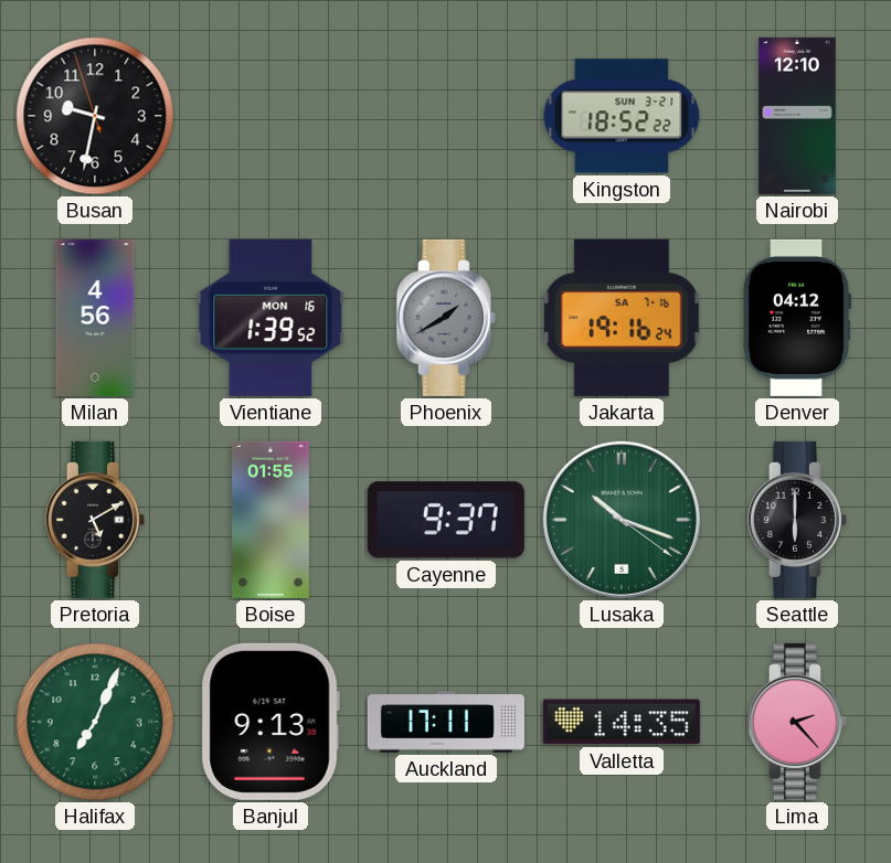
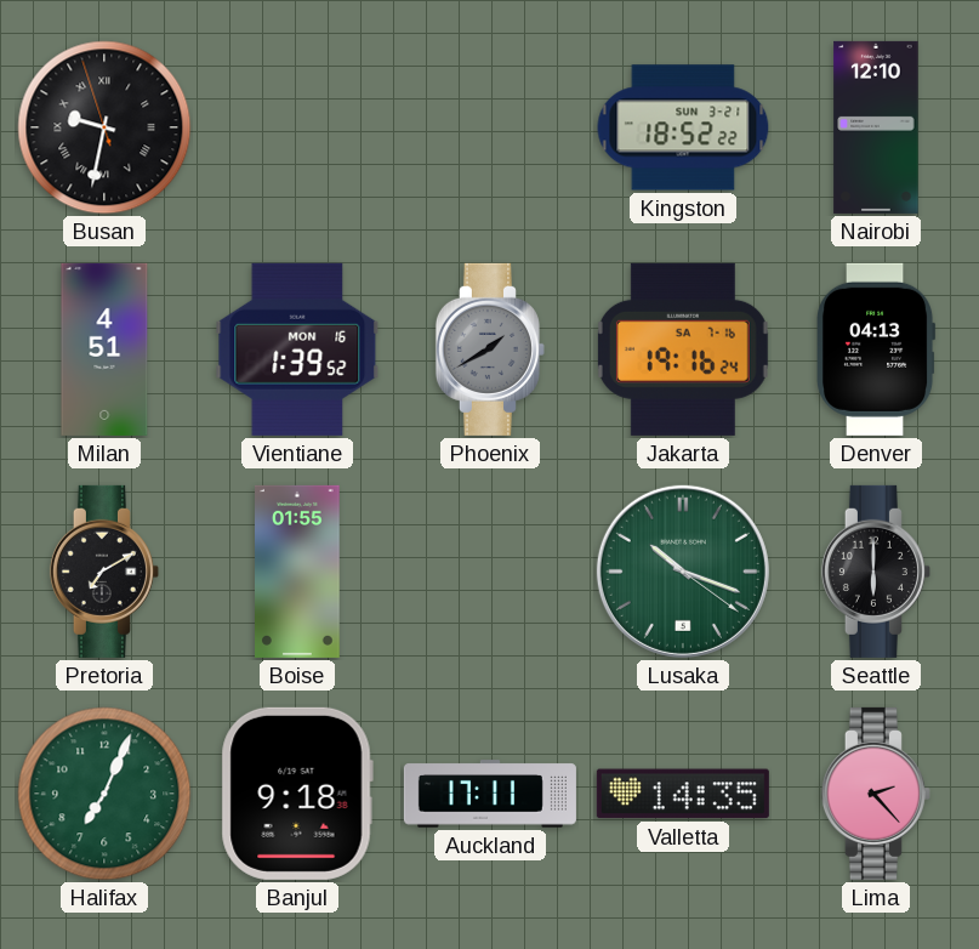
Busan numerals: Arabic -> Roman
Milan: 4:56 -> 4:51
Denver: 04:12 -> 04:13
Pretoria: 5:10 -> 7:10
Cayenne: 9:37 -> none
Banjul: 9:13 -> 9:18
